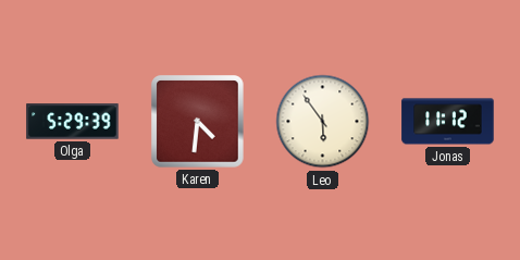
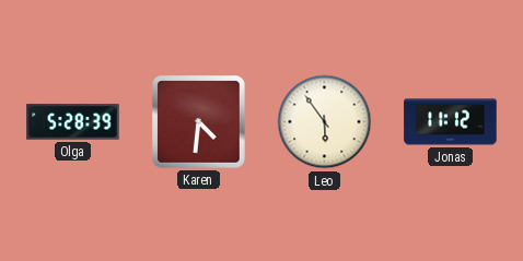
Olga: 5:29 -> 5:28
